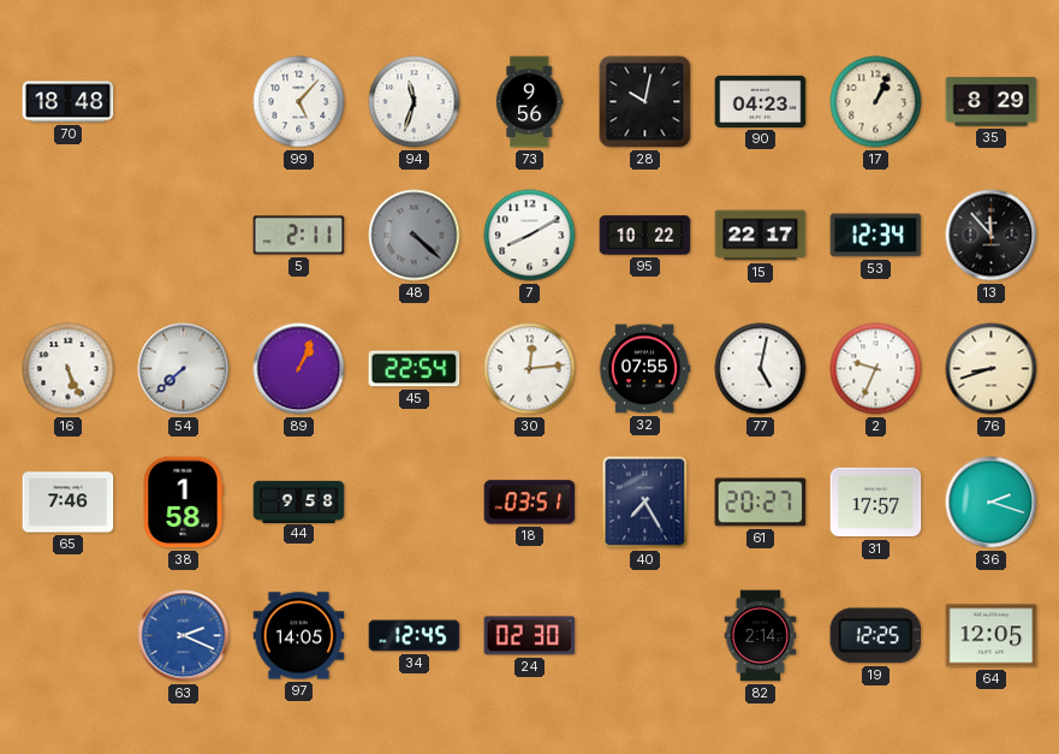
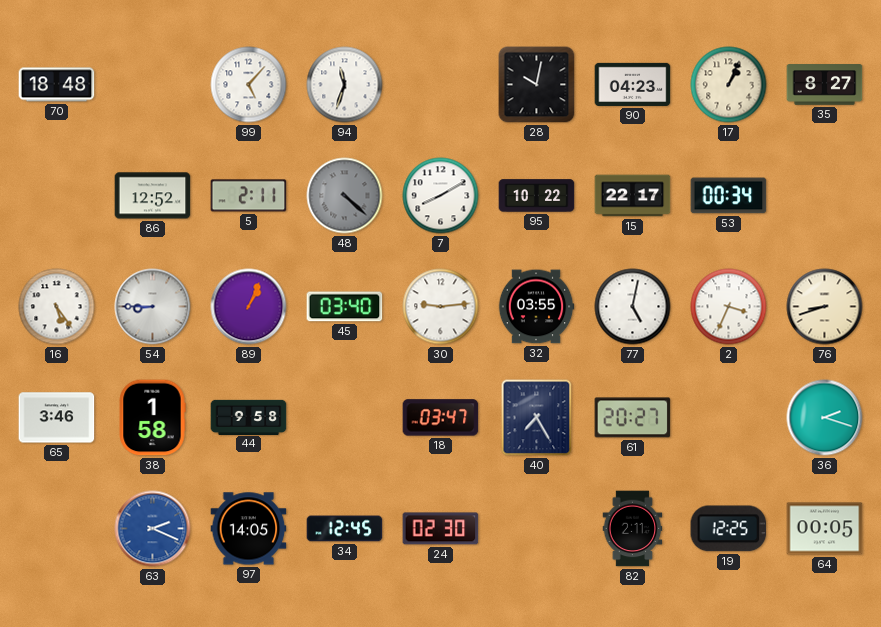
73: 9:56 -> none
35: 8:29 -> 8:27
86: none -> 12:52
53: 12:34 -> 00:34
13: 11:53 -> none
16: 5:26 -> 5:24
54: 7:38 -> 8:45
45: 22:54 -> 03:40
30: 12:14 -> 9:14
32: 07:55 -> 03:55
2: 9:34 -> 3:34
65: 7:46 -> 3:46
18: 03:51 -> 03:47
31: 17:57 -> none
82: 2:14 -> 2:11
64: 12:05 -> 00:05
